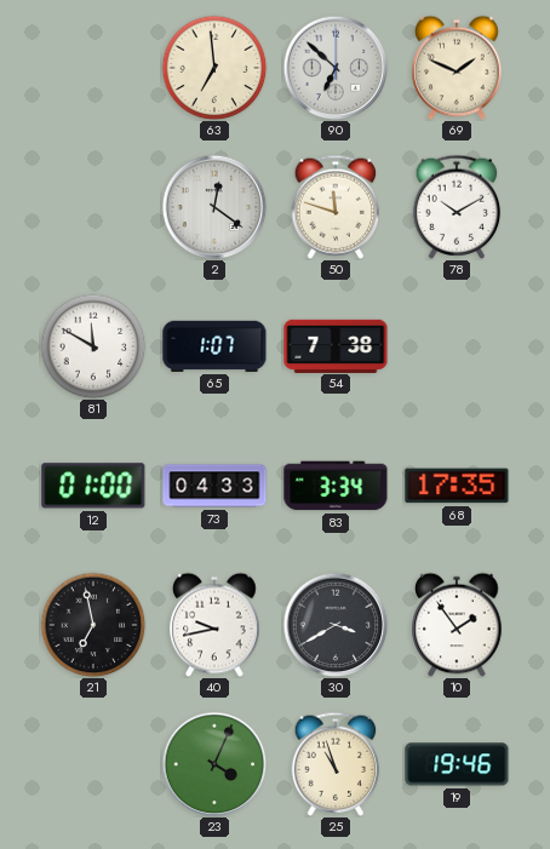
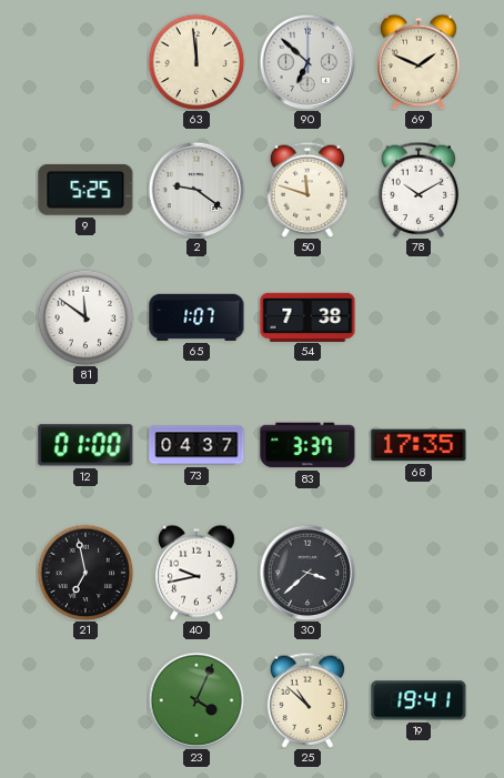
63: 6:59 -> 11:59
9: none -> 5:25
2: 12:21 -> 9:21
81: 11:50 -> 11:51
73: 04:33 -> 04:37
83: 3:34 -> 3:37
30: 3:40 -> 3:38
10: 1:54 -> none
25: 10:57 -> 10:52
19: 19:46 -> 19:41
